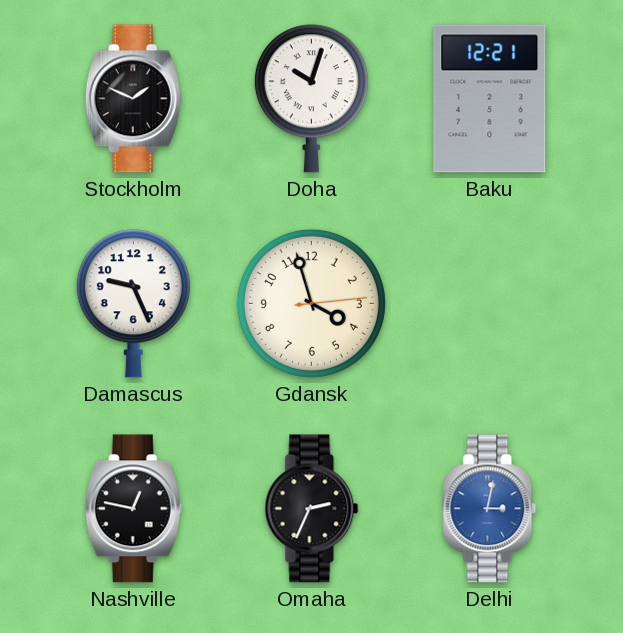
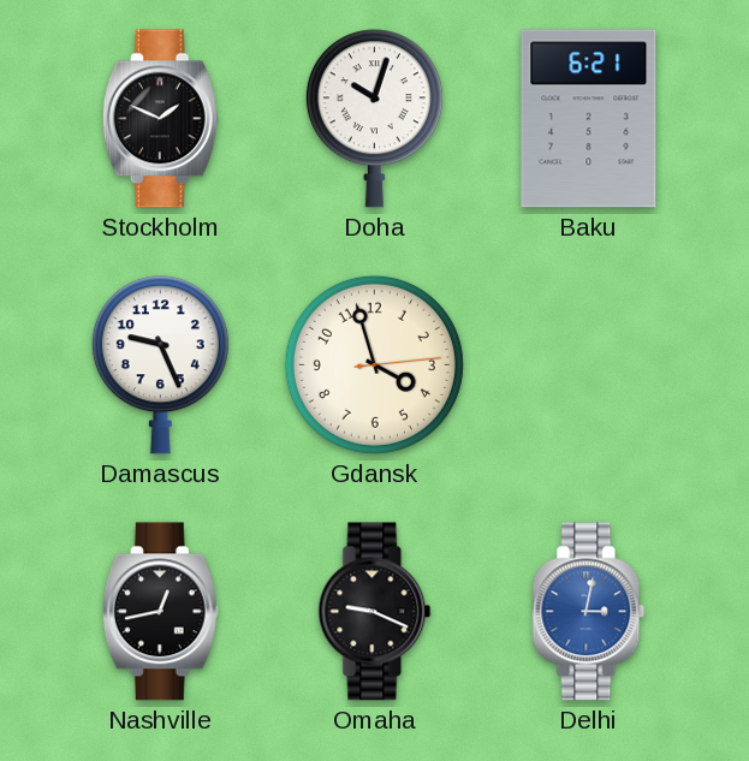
Baku: 12:21 -> 6:21
Nashville: 12:47 -> 12:43
Omaha: 2:34 -> 9:19
